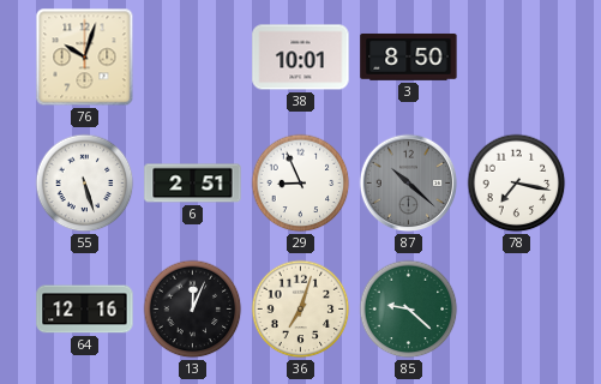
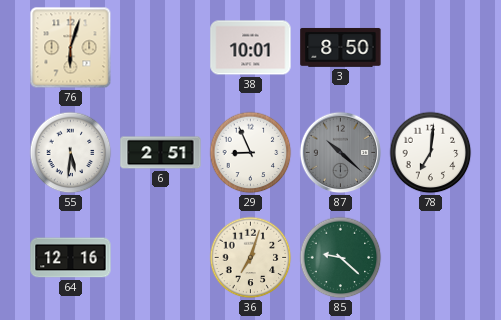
76: 10:03 -> 6:03
55: 5:27 -> 5:31
78: 7:17 -> 7:01
13: 12:04 -> none
